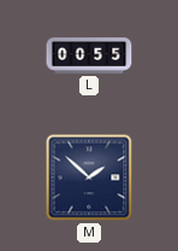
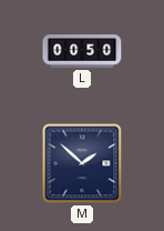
L: 00:55 -> 00:50
